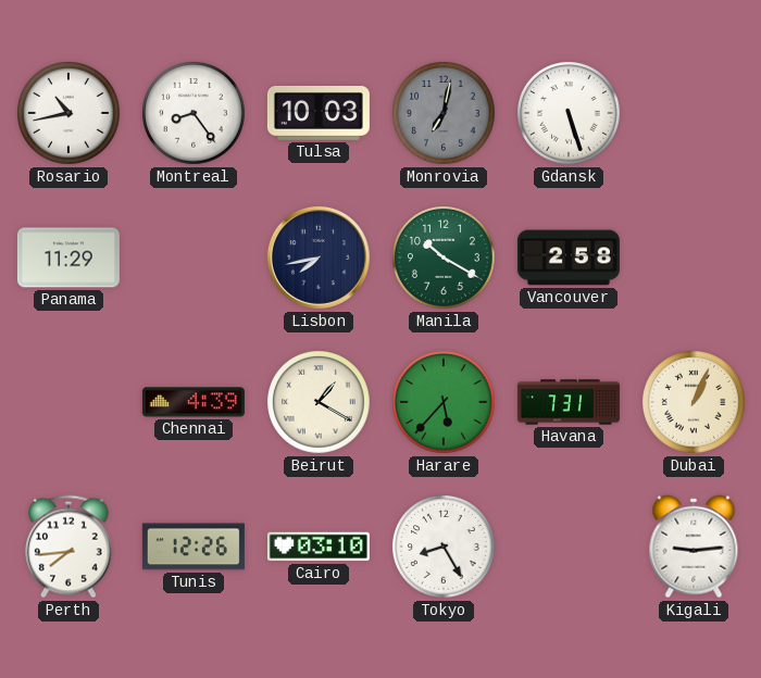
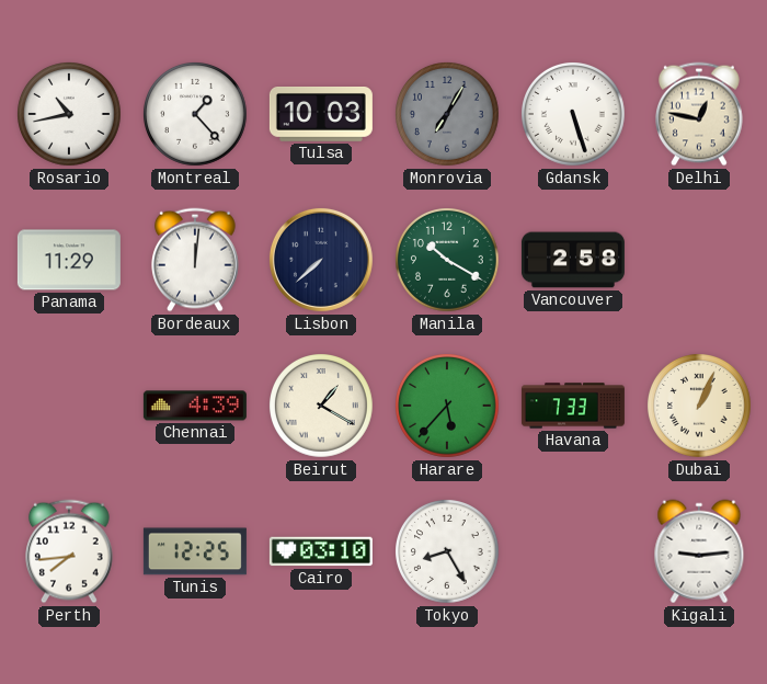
Montreal: 8:24 -> 1:23
Monrovia: 7:02 -> 7:05
Delhi: none -> 12:47
Bordeaux: none -> 12:01
Lisbon: 7:43 -> 7:38
Havana: 7:31 -> 7:33
Tunis: 12:26 -> 12:25
